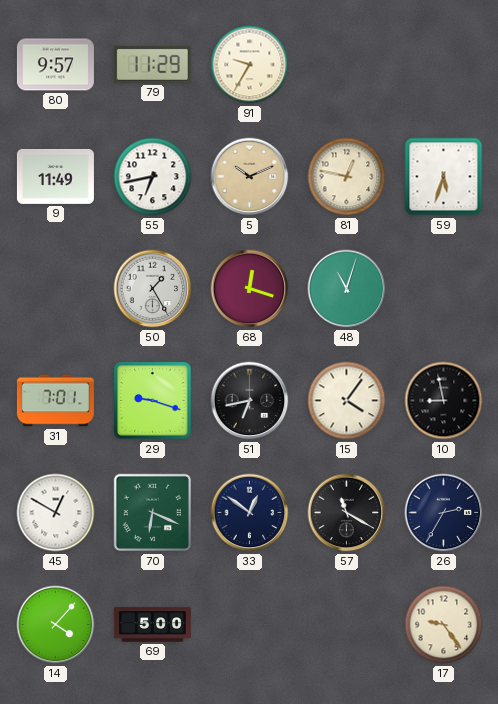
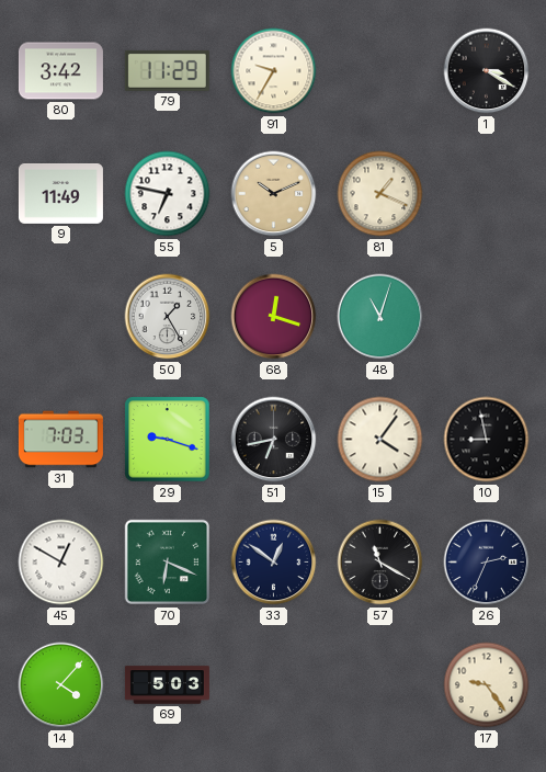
80: 9:57 -> 3:42
1: none -> 3:20
55: 6:43 -> 6:47
81: 12:47 -> 1:19
59: 5:33 -> none
31: 7:01 -> 7:03
26: 2:35 -> 2:34
69: 5:00 -> 5:03
